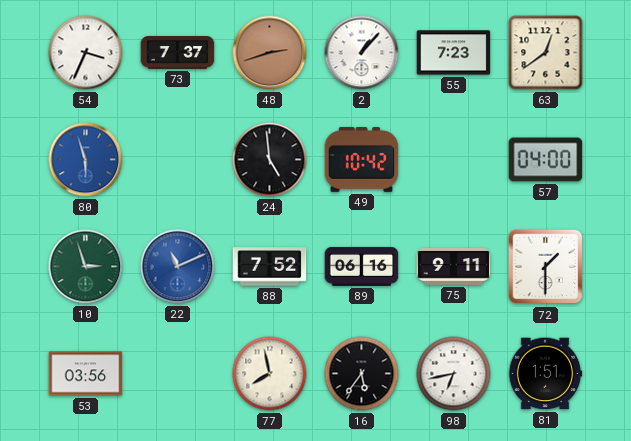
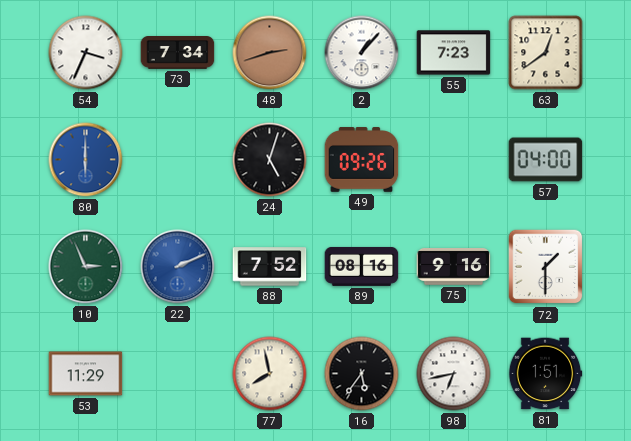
73: 7:37 -> 7:34
80: 5:57 -> 6:00
24: 4:59 -> 5:03
49: 10:42 -> 09:26
10: 2:57 -> 2:56
22: 11:11 -> 2:11
89: 06:16 -> 08:16
75: 9:11 -> 9:16
53: 03:56 -> 11:29
